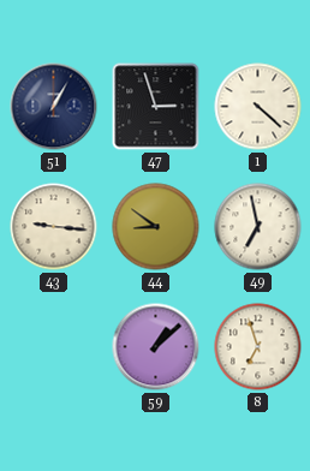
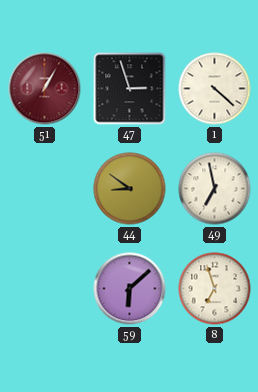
51 dial: navy -> burgundy
43: 9:16 -> none
59: 1:08 -> 6:08
